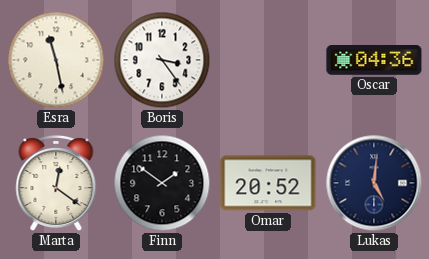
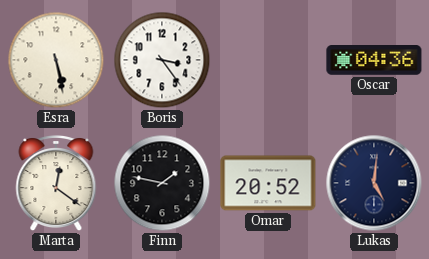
Esra: 11:28 -> 5:28
Finn: 1:51 -> 1:47
